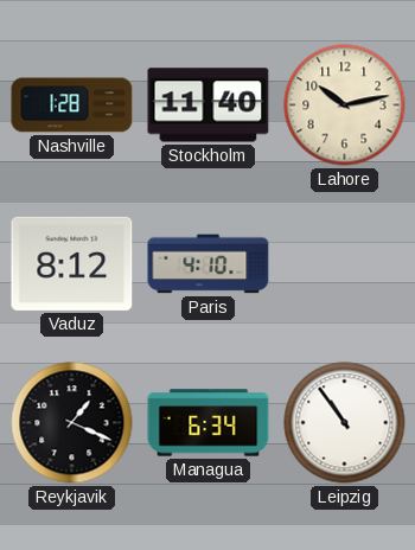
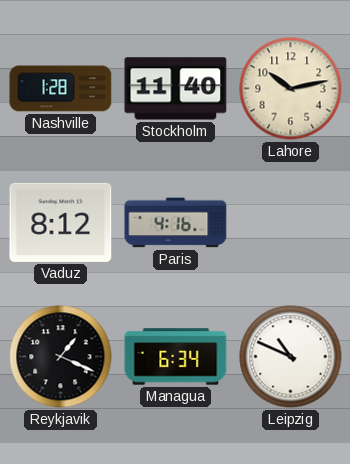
Paris: 4:10 -> 4:16
Leipzig: 10:54 -> 10:49
